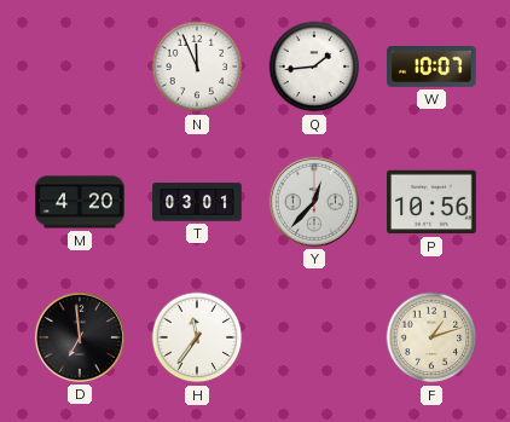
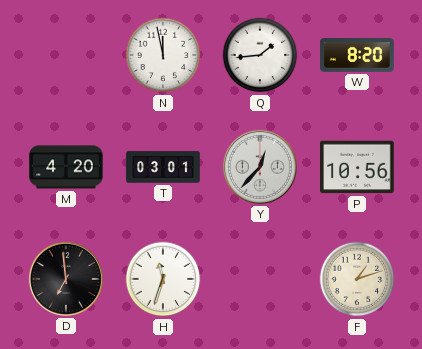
N: 11:56 -> 11:58
W: 10:07 -> 8:20
H: 11:36 -> 11:33
